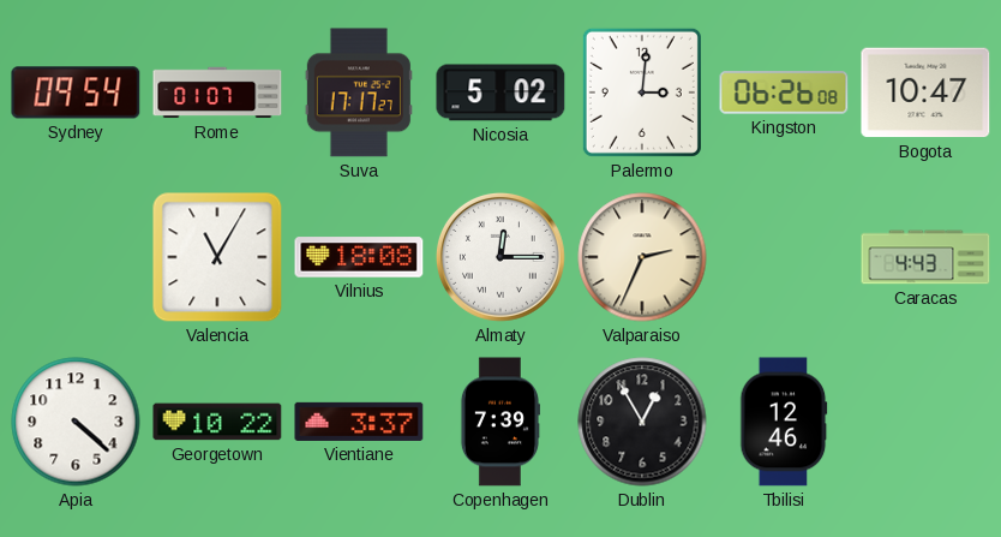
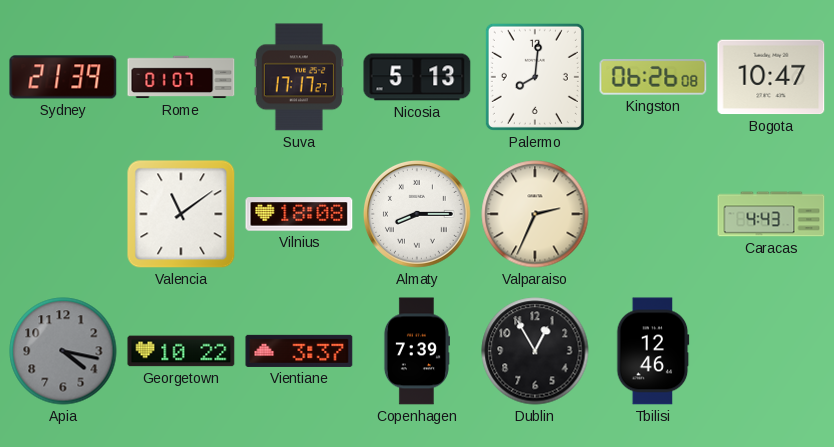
Sydney: 09:54 -> 21:39
Nicosia: 5:02 -> 5:13
Palermo: 3:01 -> 8:01
Valencia: 11:05 -> 11:09
Almaty: 12:15 -> 8:15
Apia: 4:22 -> 4:17
Apia dial: white -> grey
